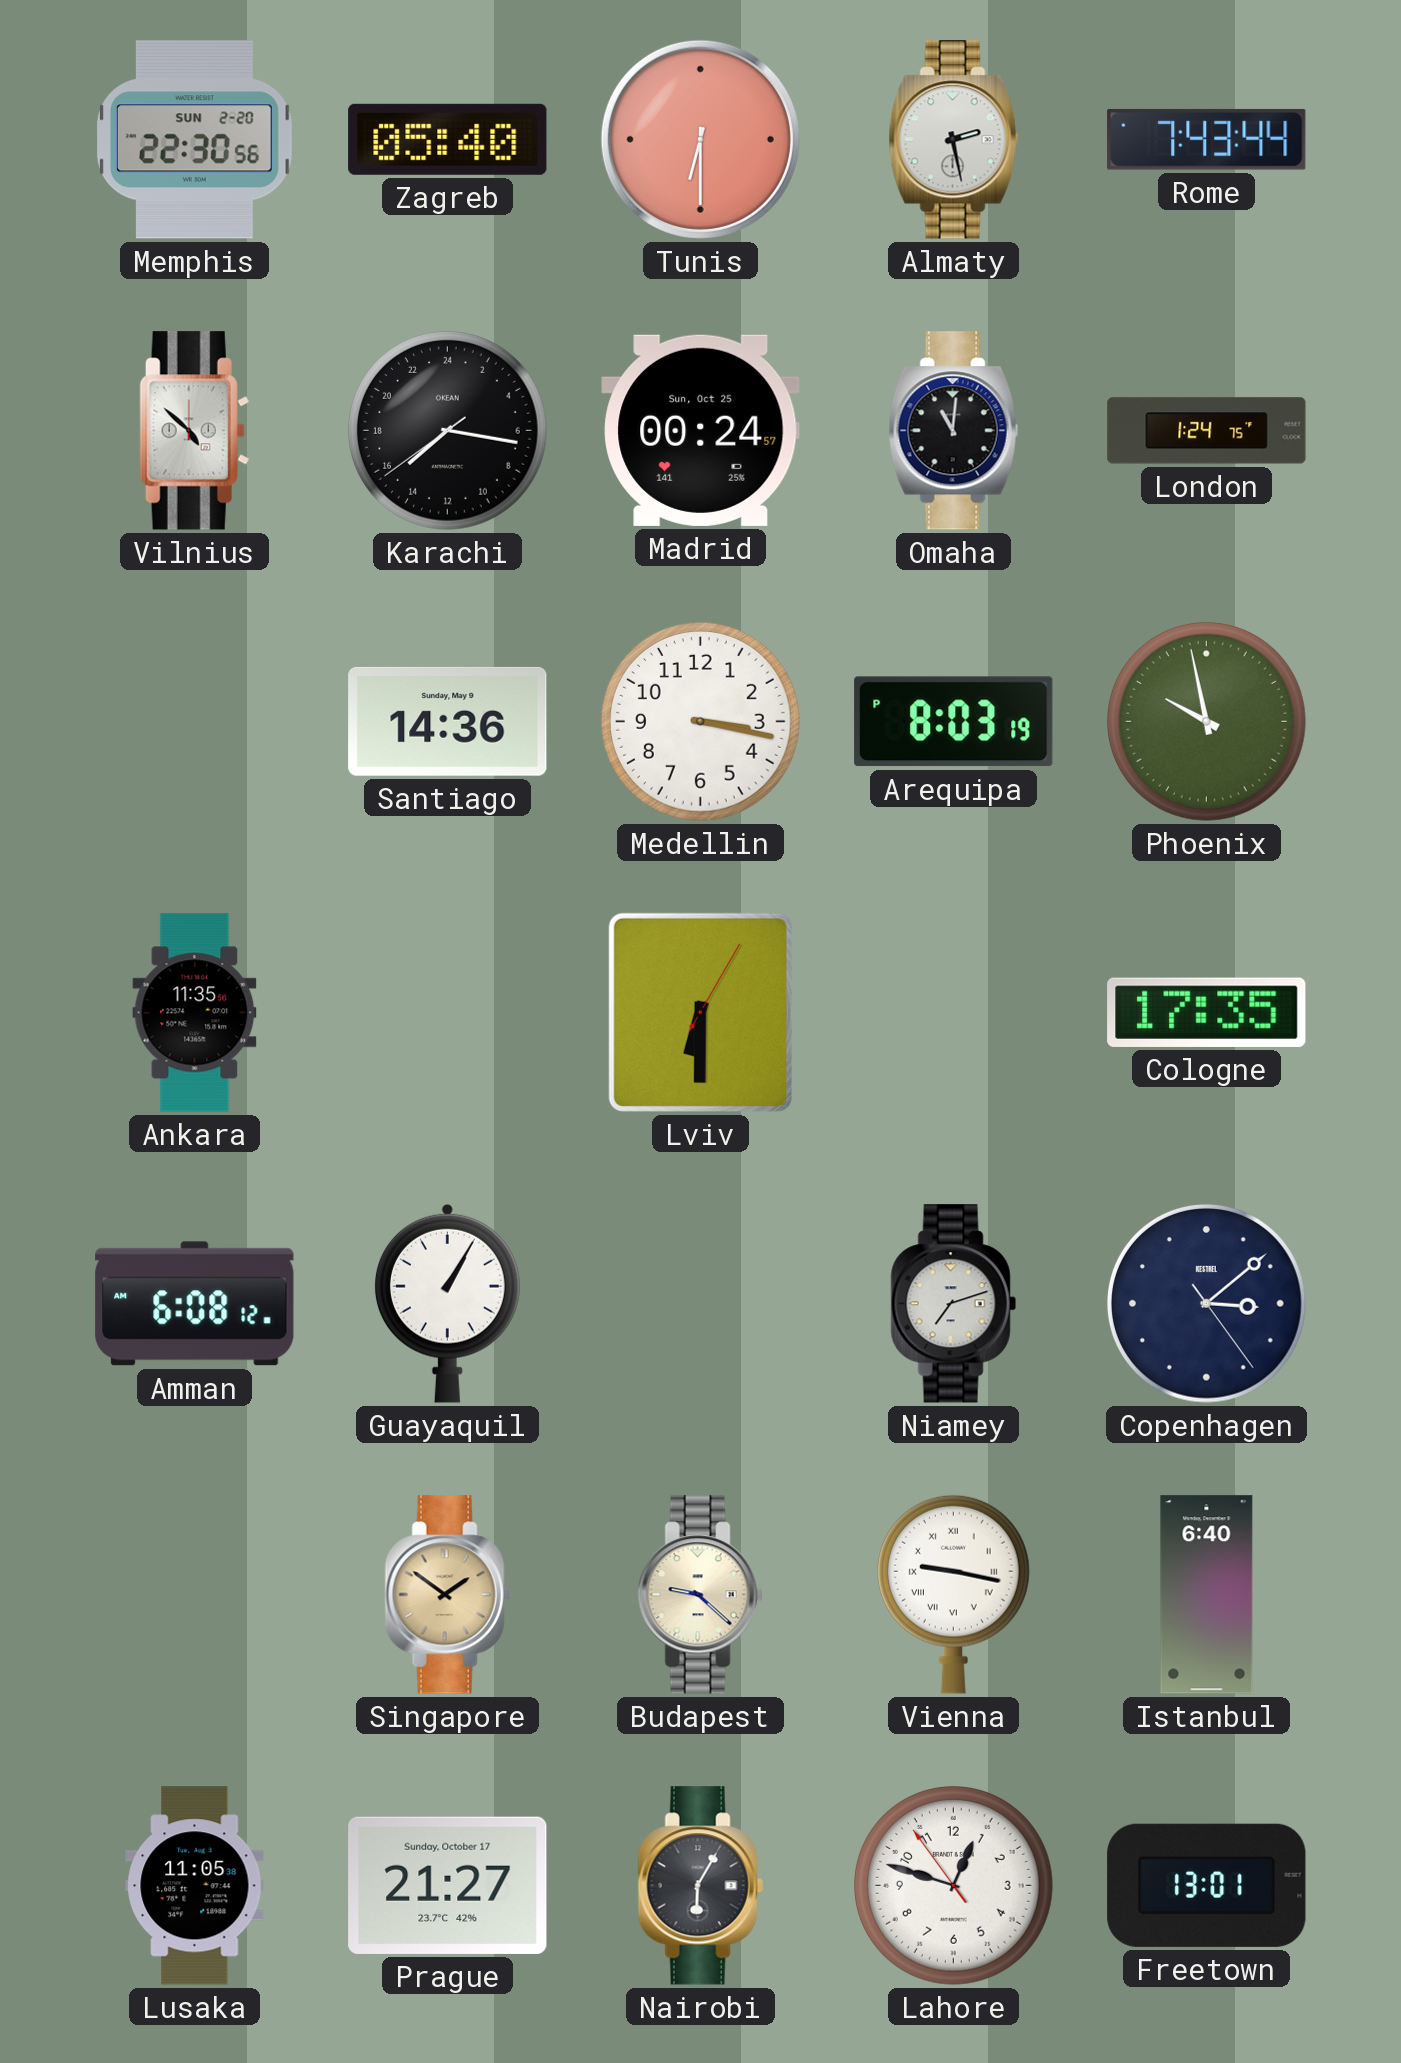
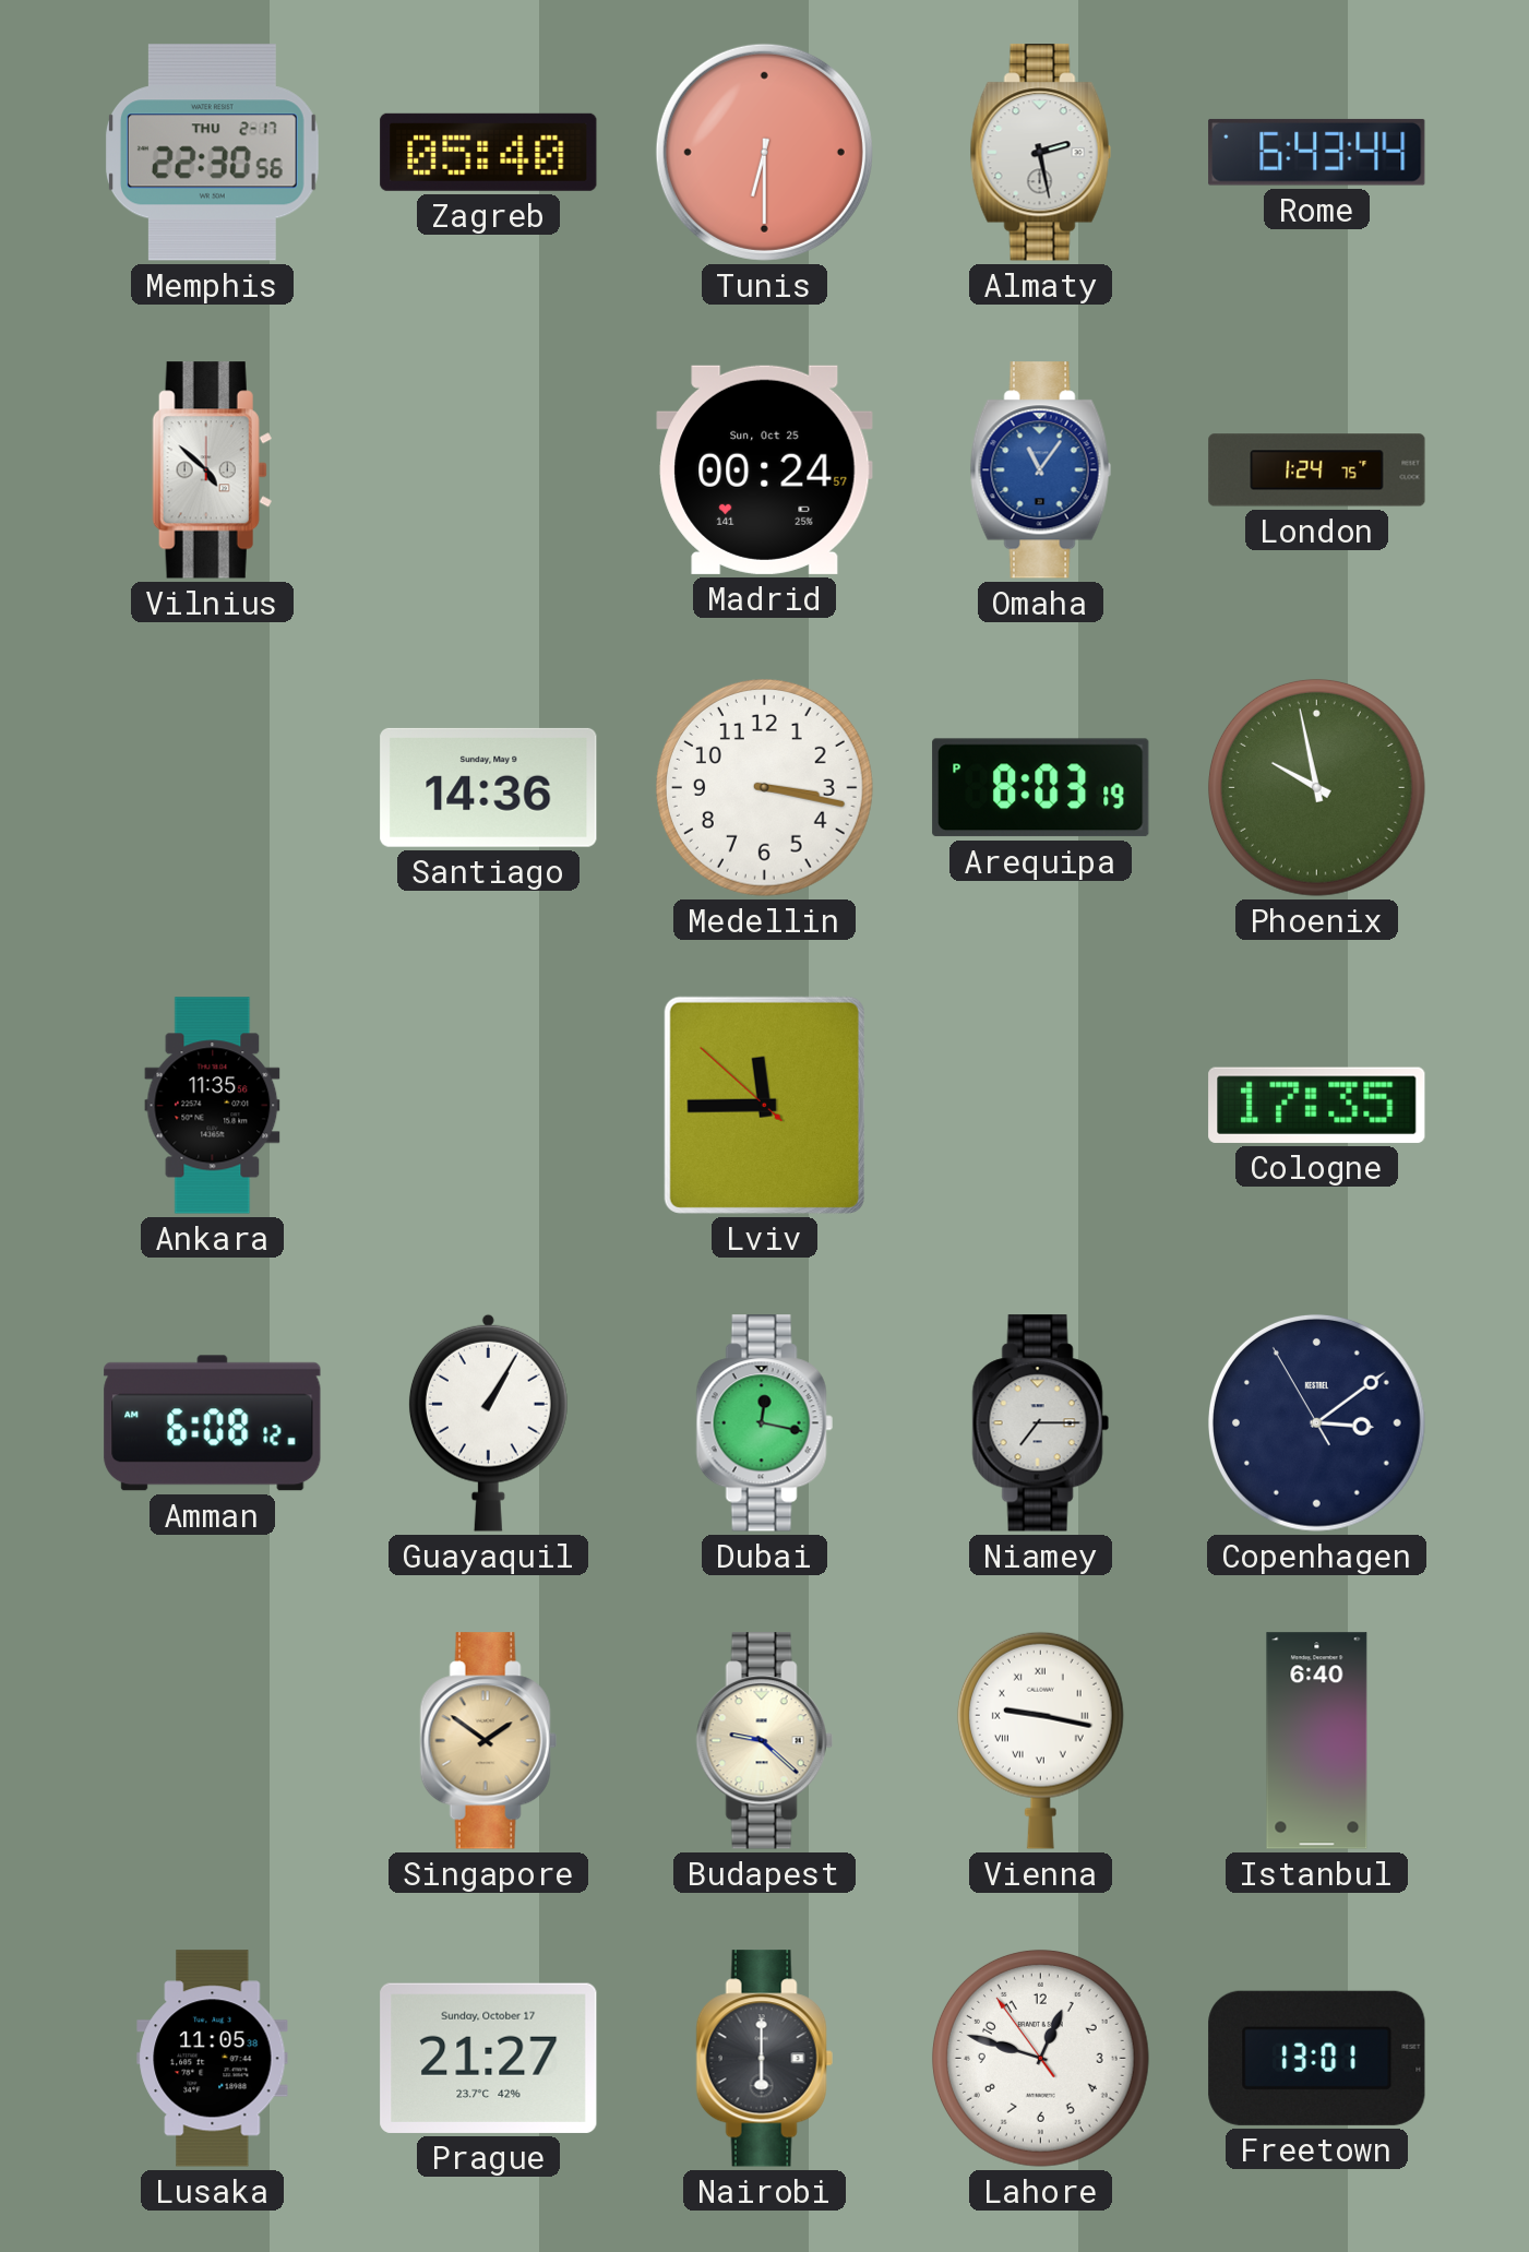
Memphis date: SUN 2-20 -> THU 2-17
Rome: 7:43 -> 6:43
Karachi: 15:16 -> none
Omaha: 11:01 -> 11:06
Omaha dial: black -> blue
Lviv: 6:30 -> 11:44
Dubai: none -> 12:17
Niamey: 7:12 -> 7:15
Copenhagen: 3:08:24 -> 3:08:55
Nairobi: 6:05 -> 6:00
